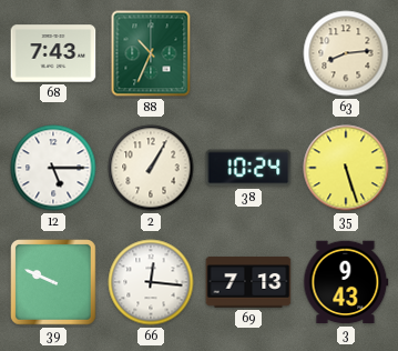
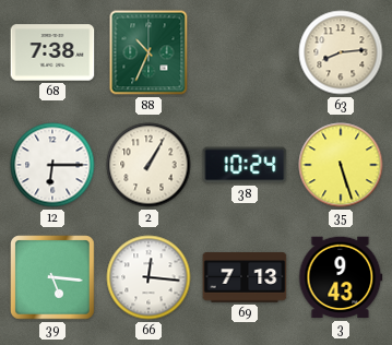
68: 7:43 -> 7:38
12: 5:15 -> 6:15
39: 9:49 -> 5:16
